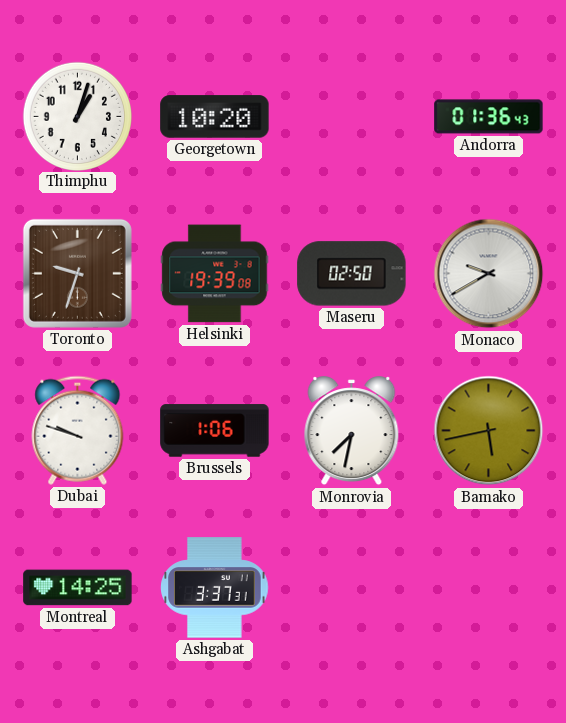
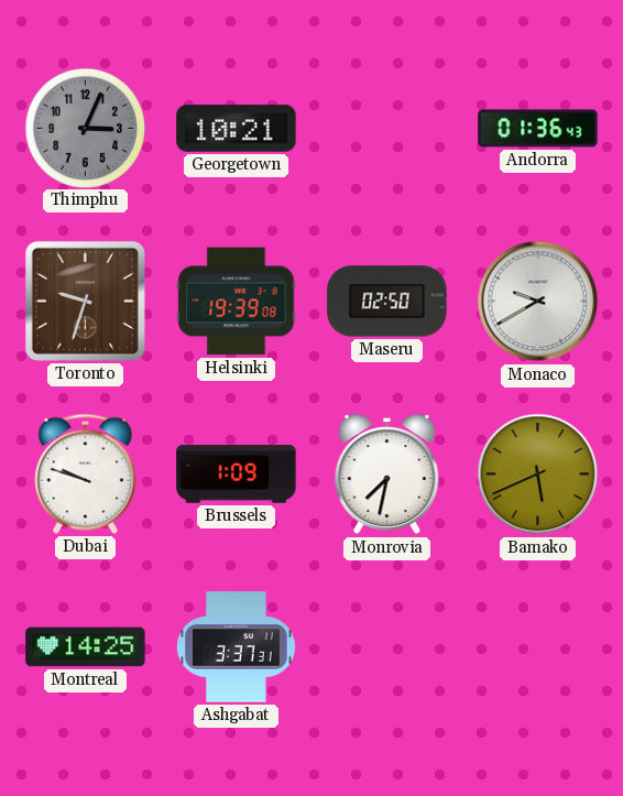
Thimphu: 1:03 -> 3:04
Thimphu dial: white -> grey
Georgetown: 10:20 -> 10:21
Brussels: 1:06 -> 1:09
Bamako: 5:43 -> 5:41
